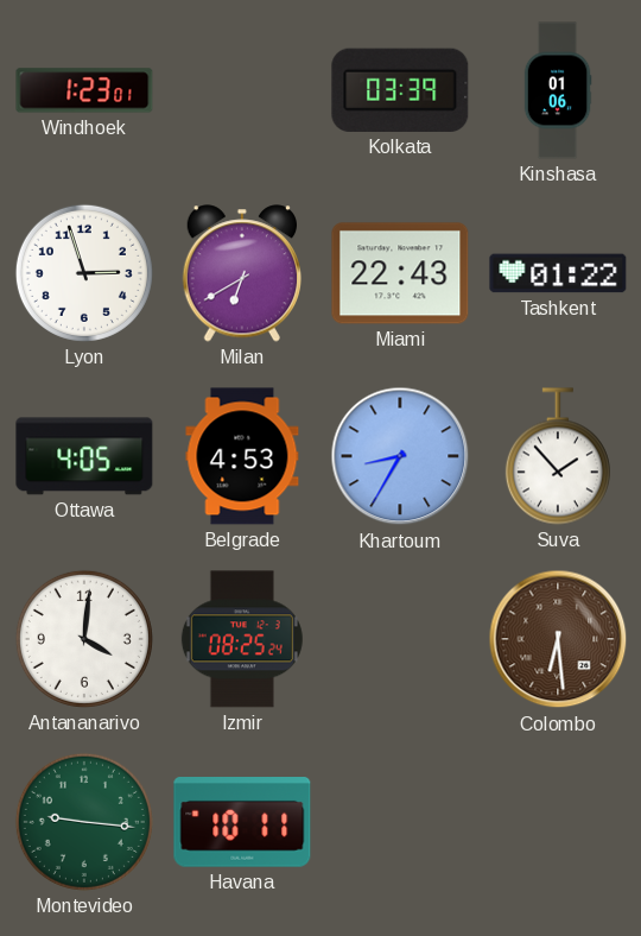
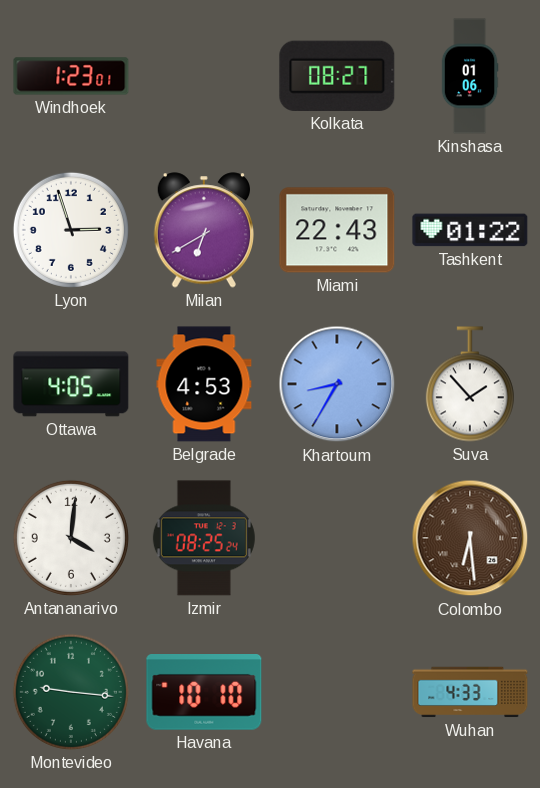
Kolkata: 03:39 -> 08:27
Havana: 10:11 -> 10:10
Wuhan: none -> 4:33
